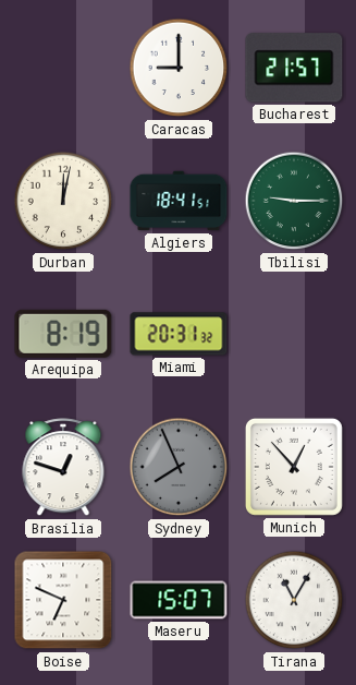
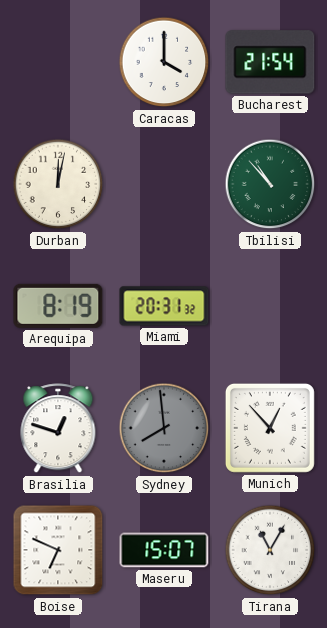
Caracas: 9:00 -> 4:00
Bucharest: 21:57 -> 21:54
Algiers: 18:41 -> none
Tbilisi: 9:15 -> 10:53
Sydney: 7:56 -> 7:59
